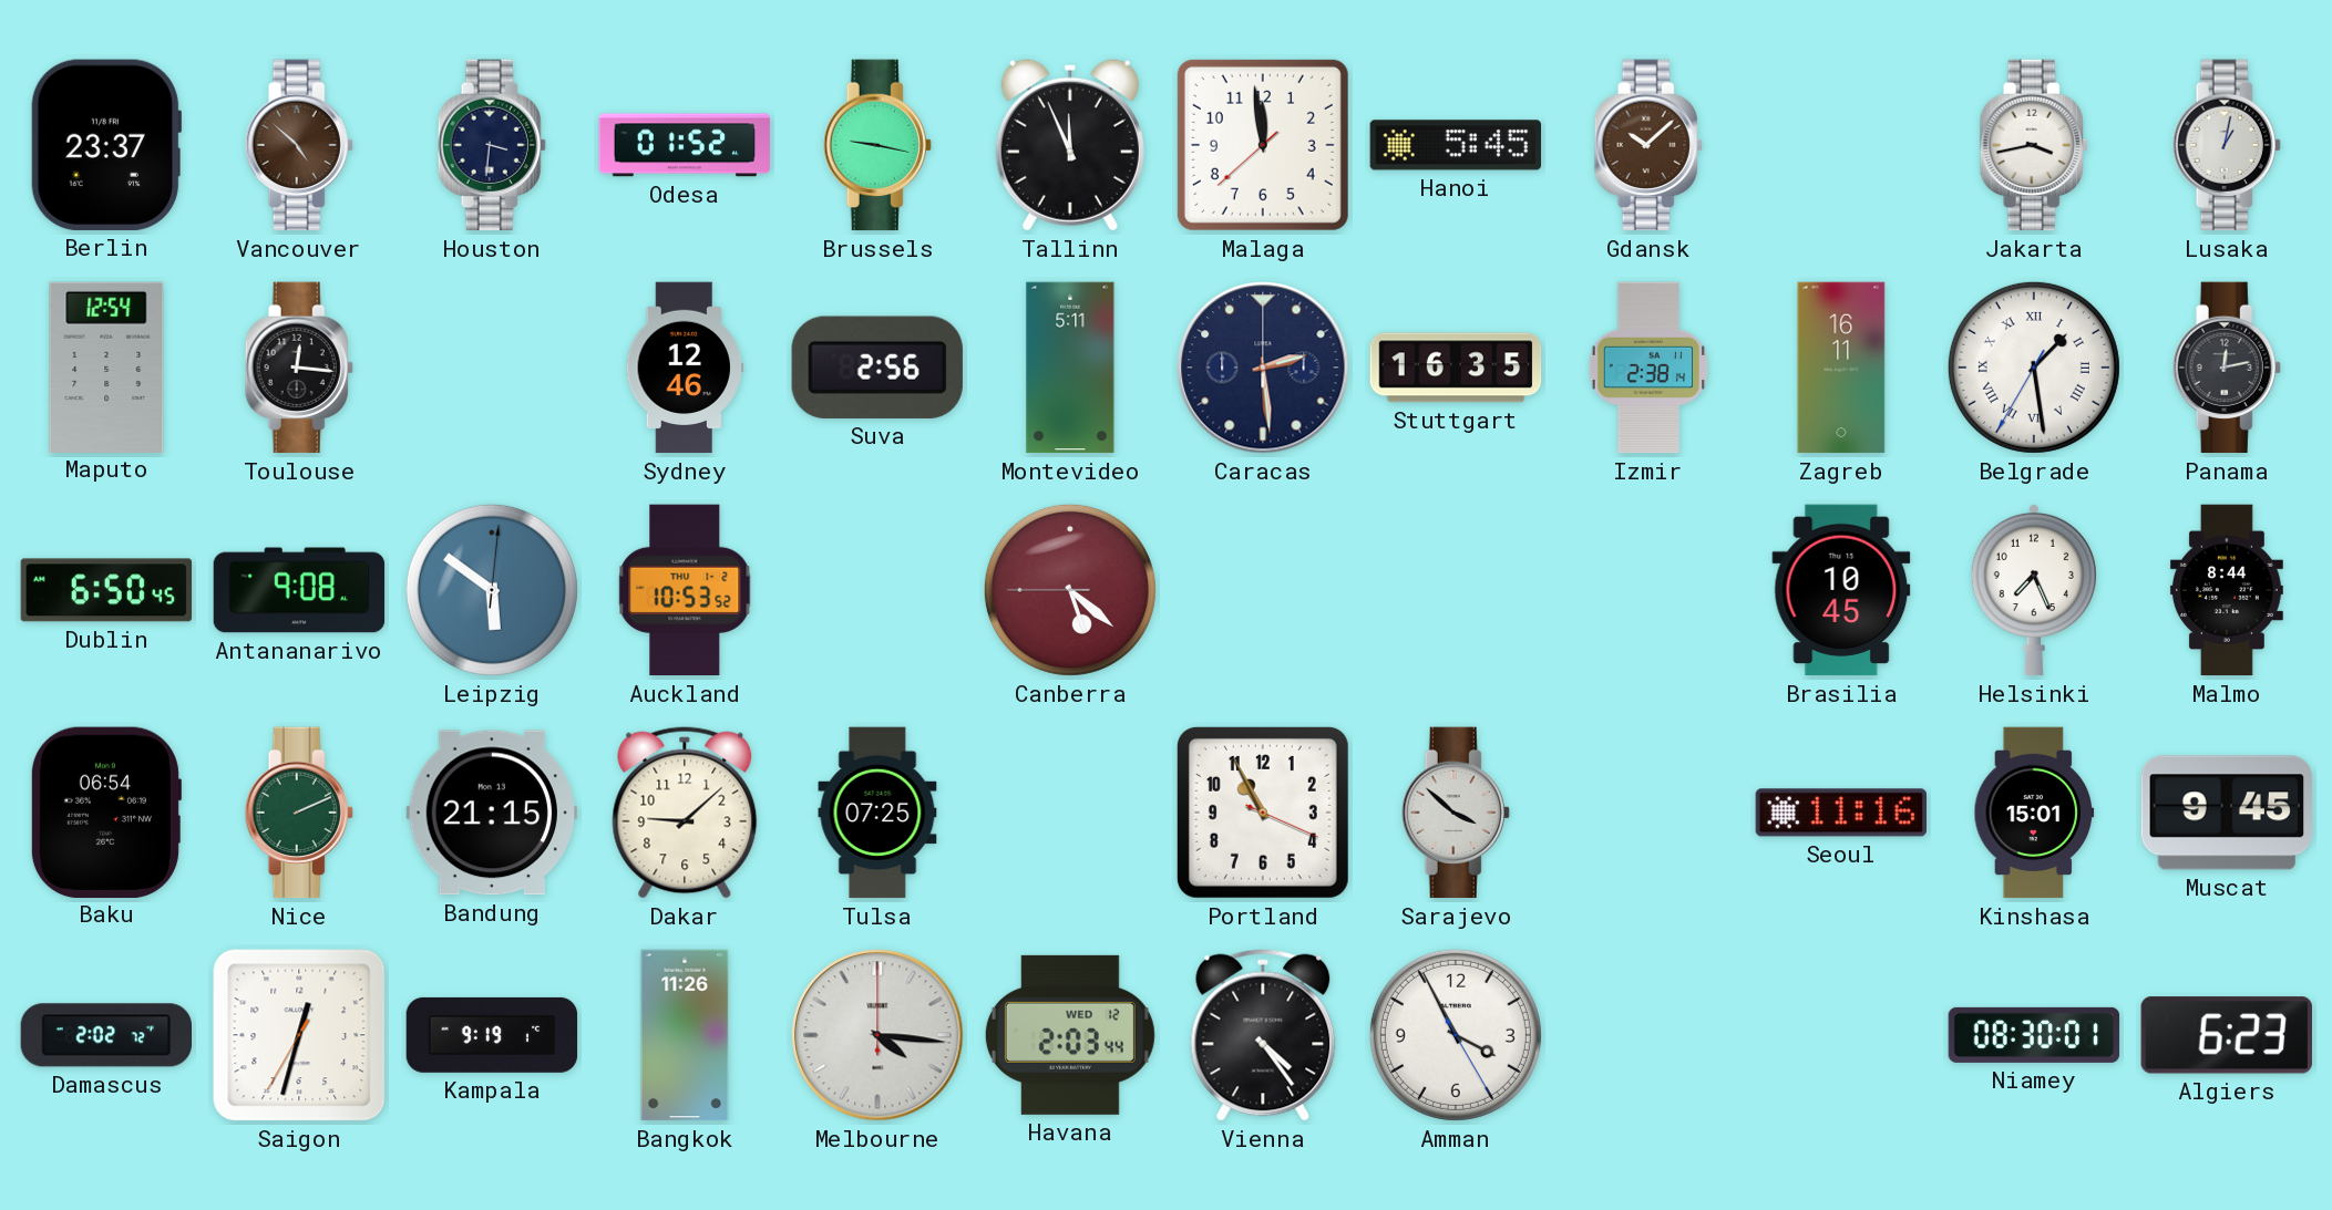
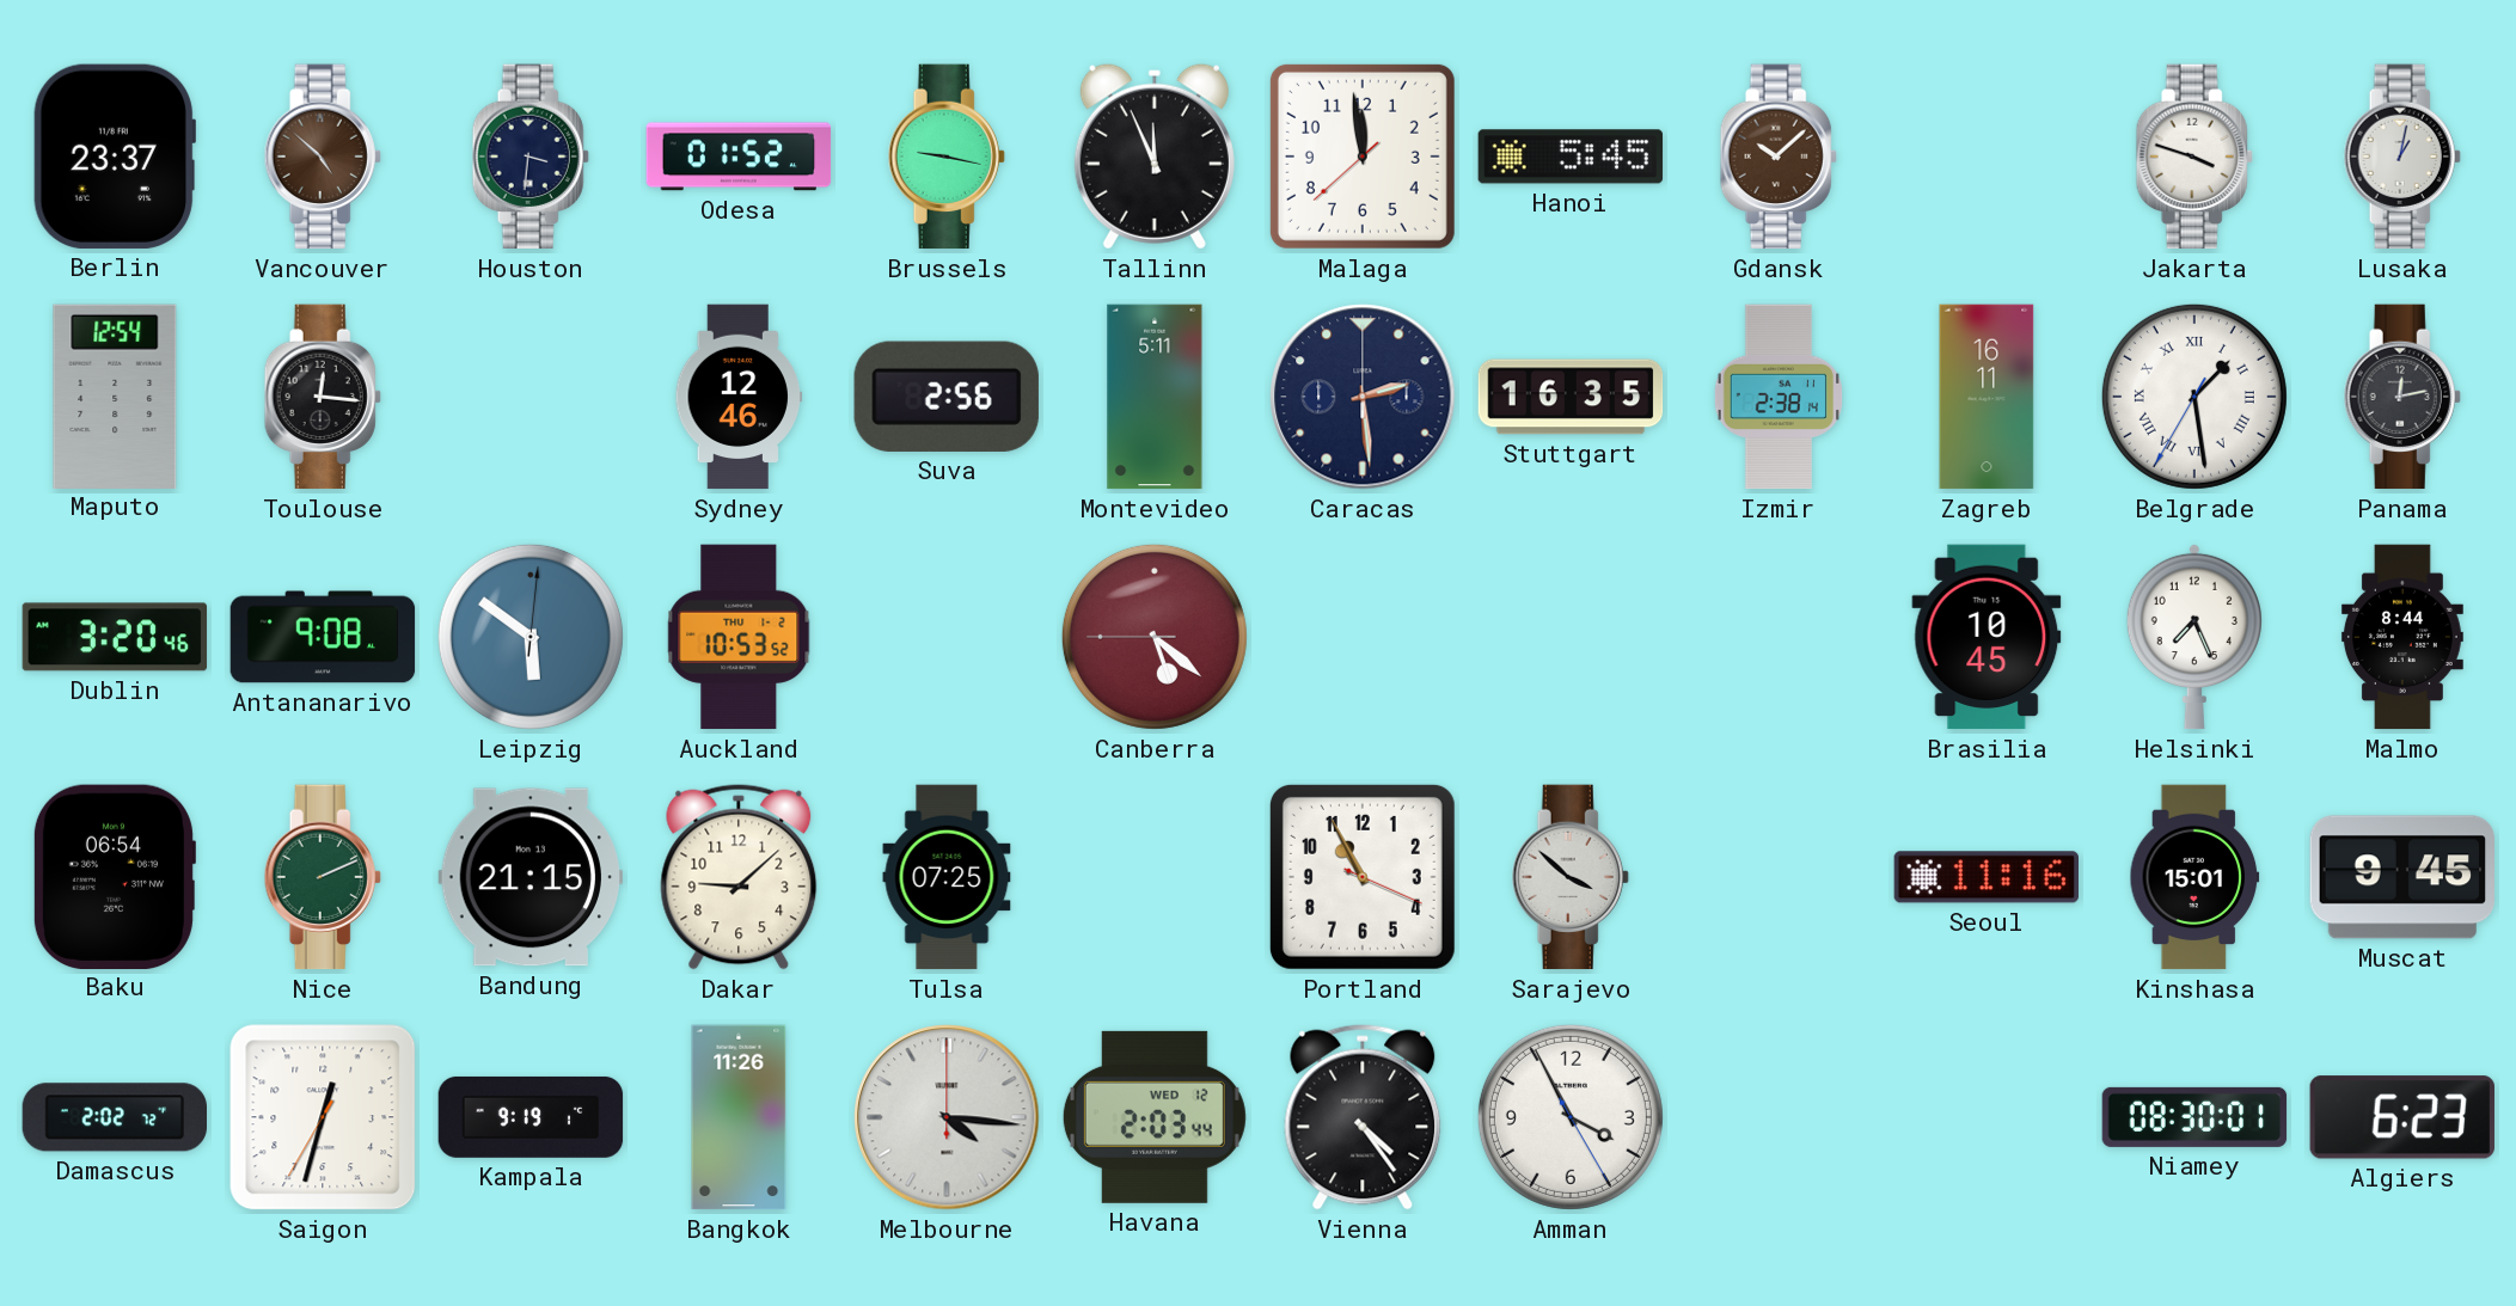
Jakarta: 3:43 -> 3:48
Dublin: 6:50 -> 3:20
